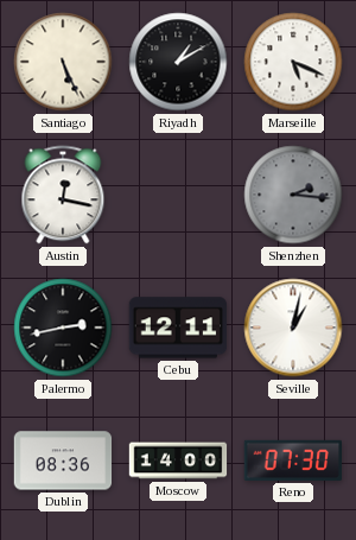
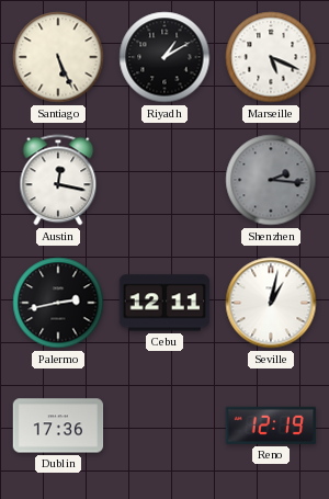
Dublin: 08:36 -> 17:36
Moscow: 14:00 -> none
Reno: 07:30 -> 12:19
